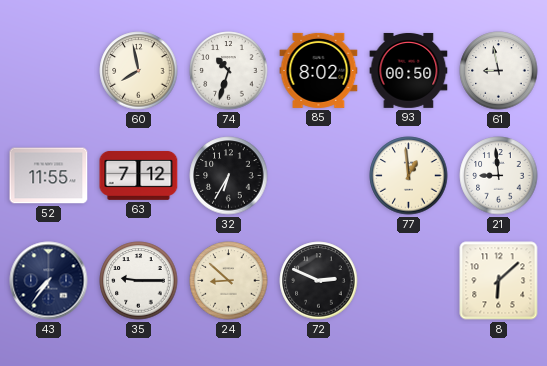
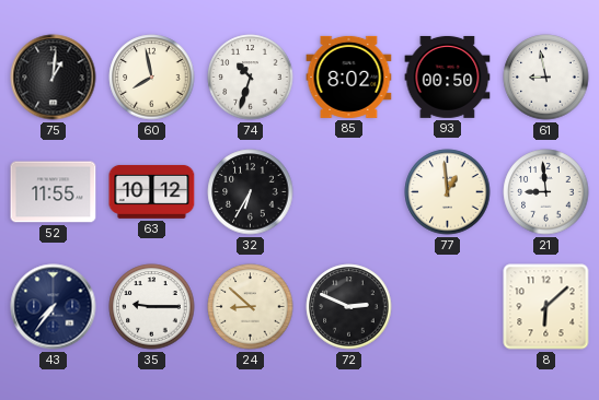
75: none -> 1:01
63: 7:12 -> 10:12
